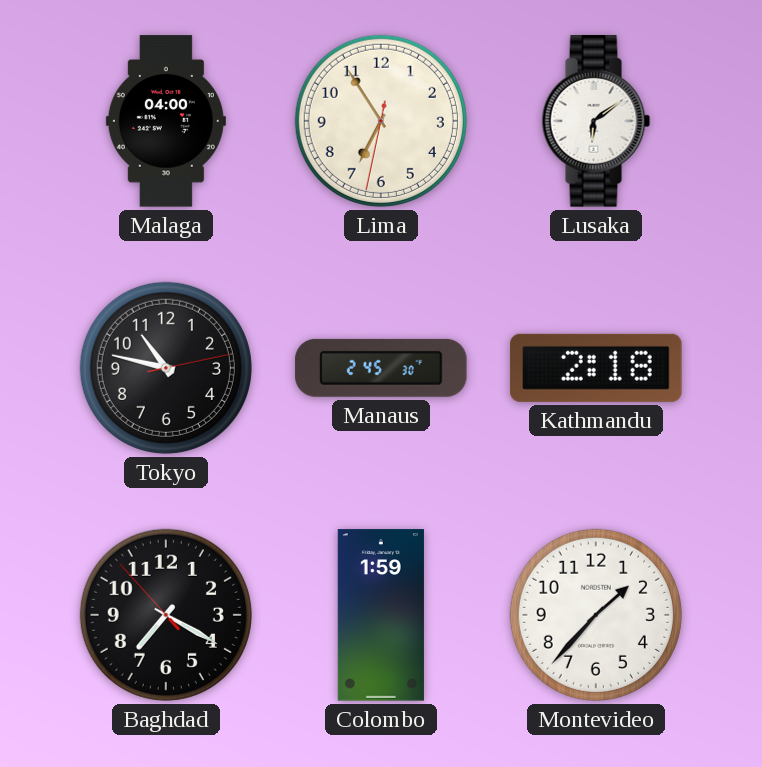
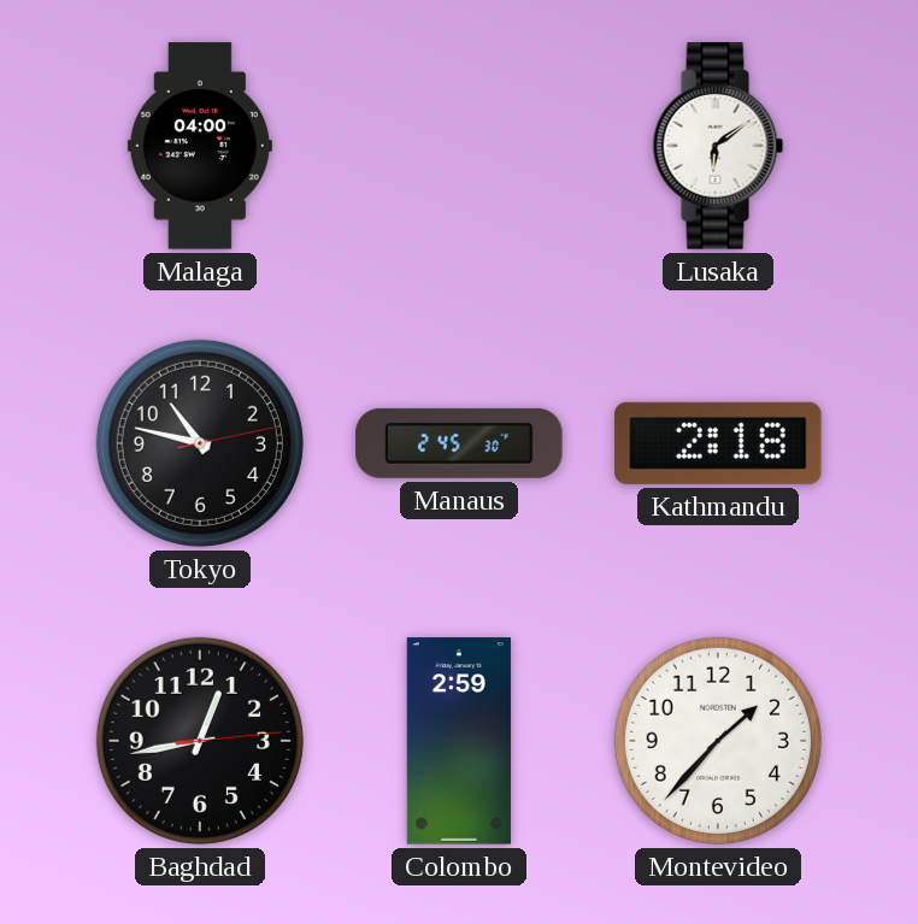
Lima: 6:54 -> none
Baghdad: 7:19 -> 12:43
Colombo: 1:59 -> 2:59
